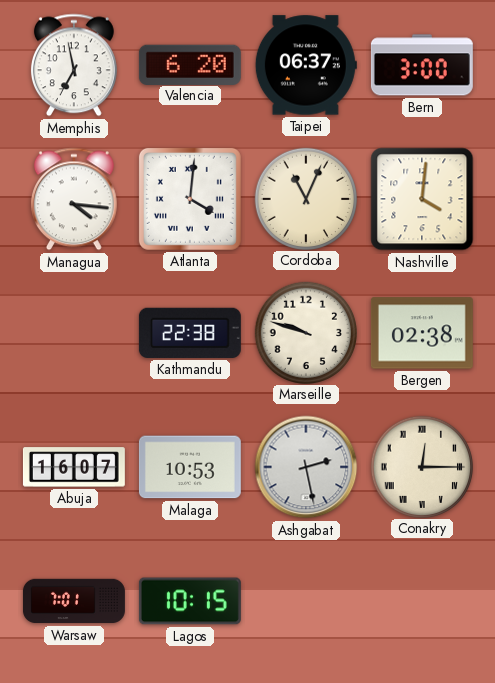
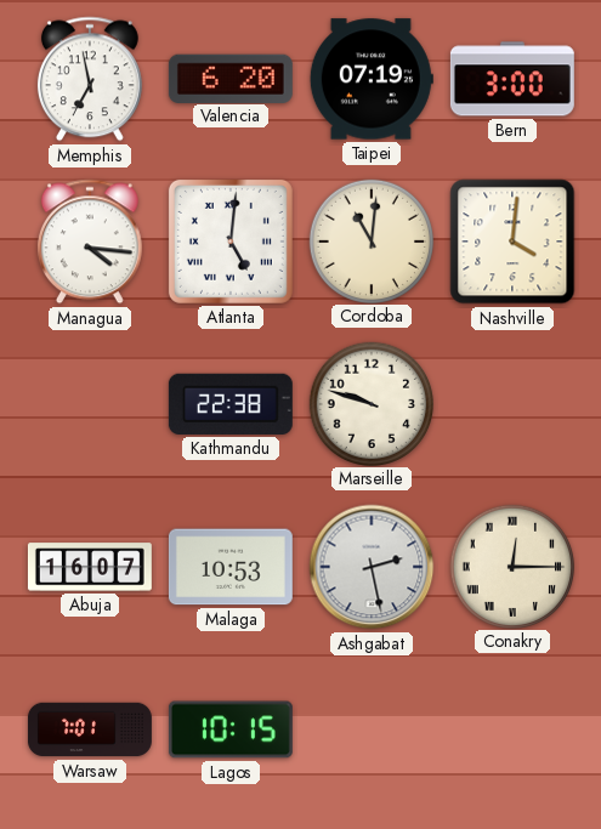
Taipei: 06:37 -> 07:19
Atlanta: 4:01 -> 5:01
Cordoba: 11:04 -> 11:01
Bergen: 02:38 -> none
